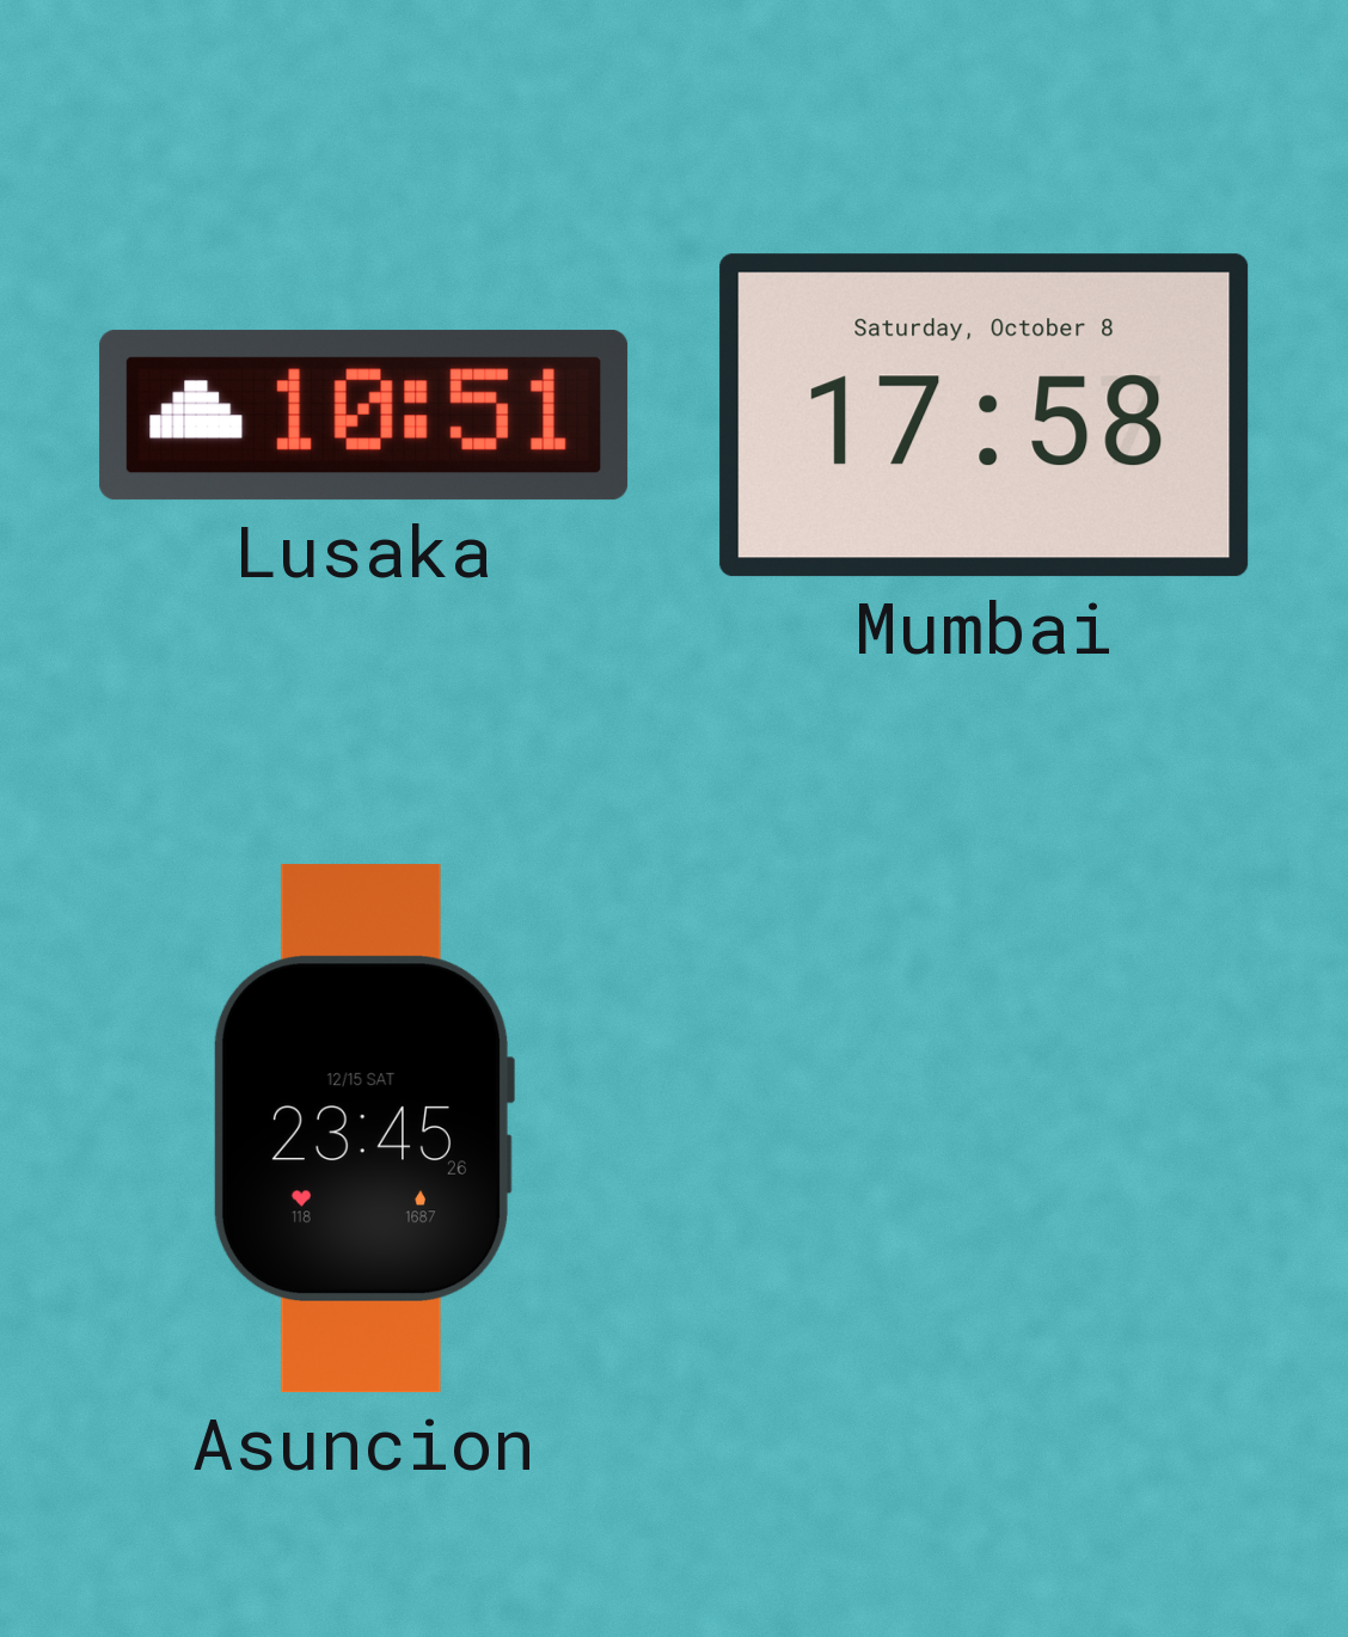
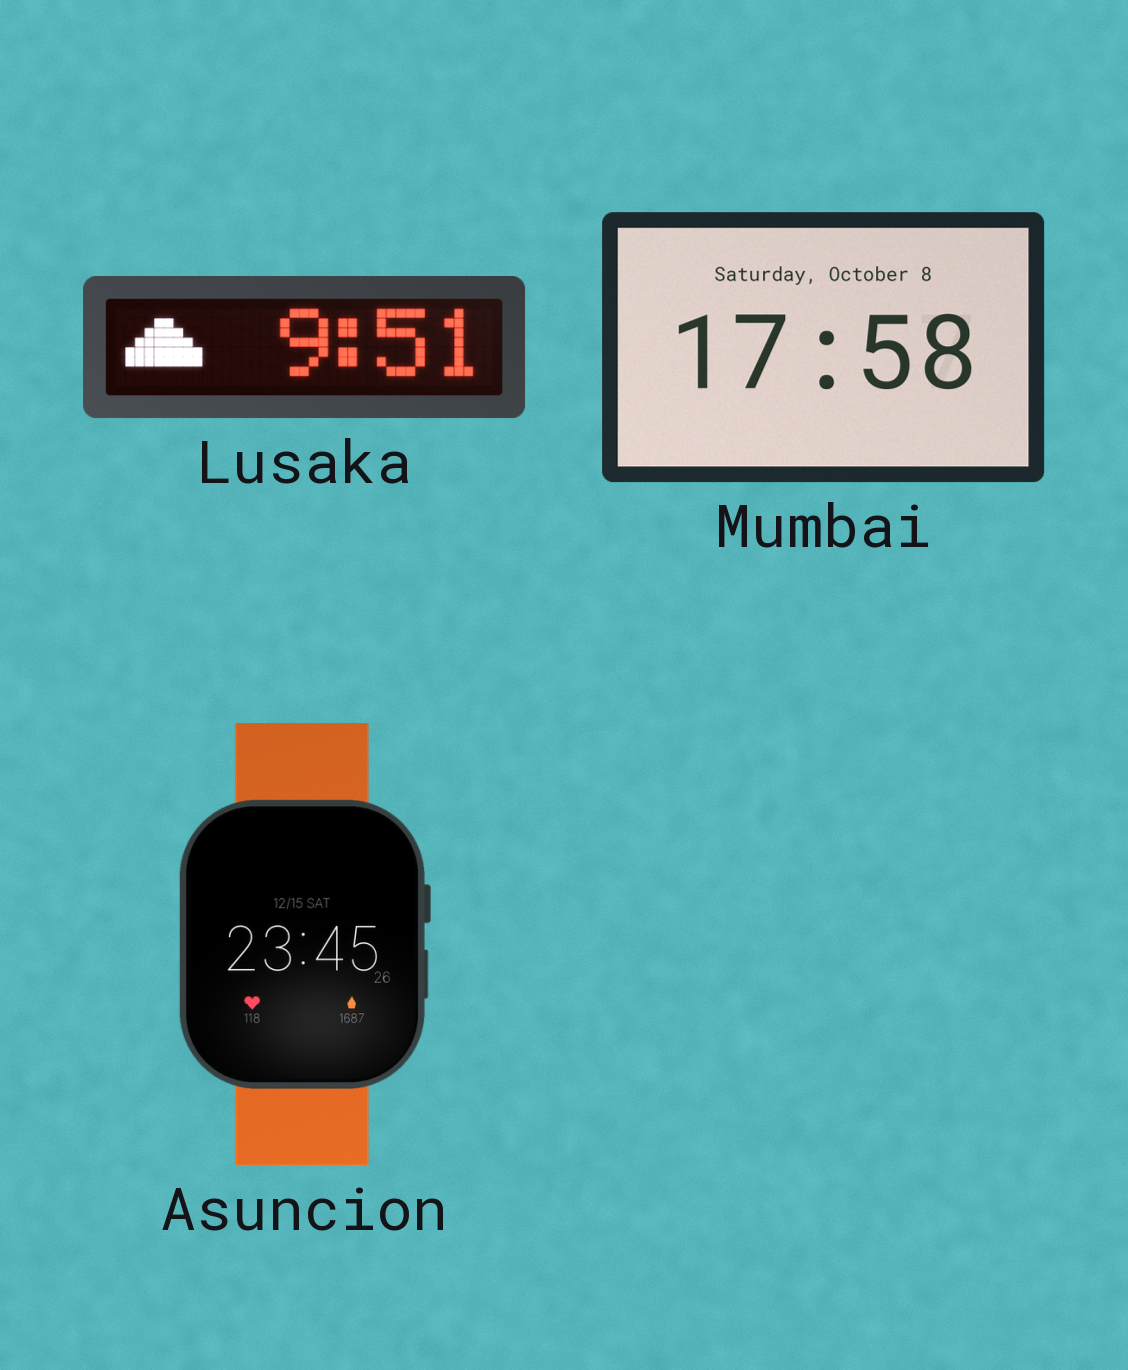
Lusaka: 10:51 -> 9:51
